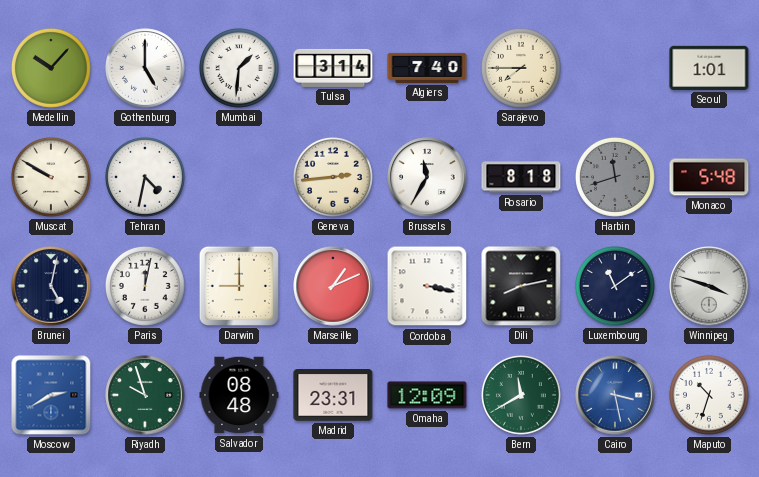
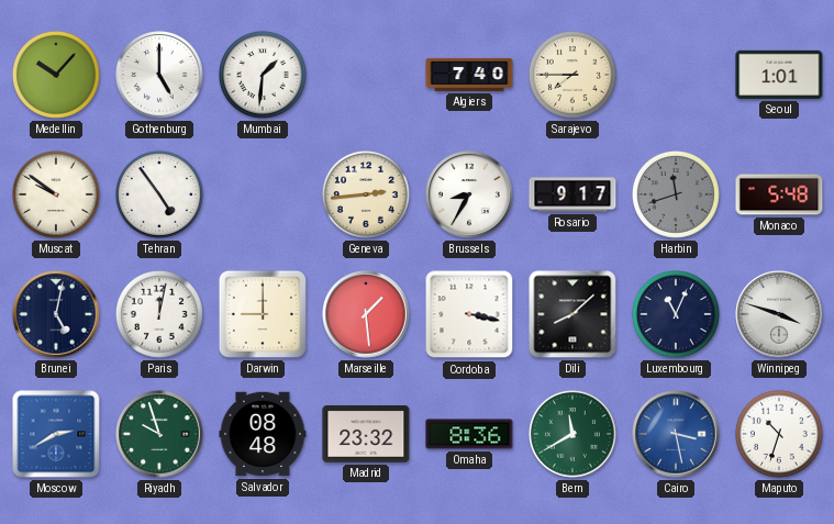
Tulsa: 3:14 -> none
Muscat: 9:50 -> 9:51
Tehran: 4:32 -> 4:54
Brussels: 11:35 -> 8:35
Rosario: 8:18 -> 9:17
Marseille: 1:11 -> 1:29
Dili: 8:13 -> 8:08
Luxembourg: 11:09 -> 11:04
Madrid: 23:31 -> 23:32
Omaha: 12:09 -> 8:36
